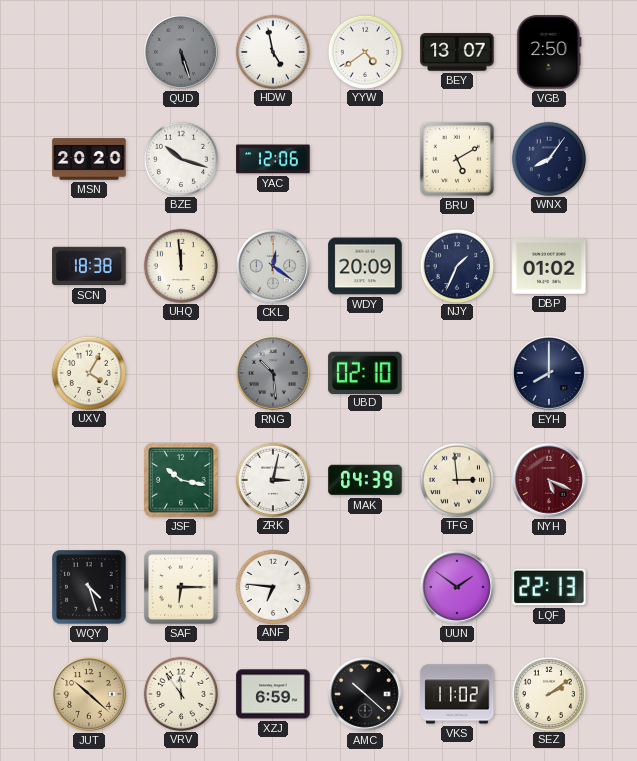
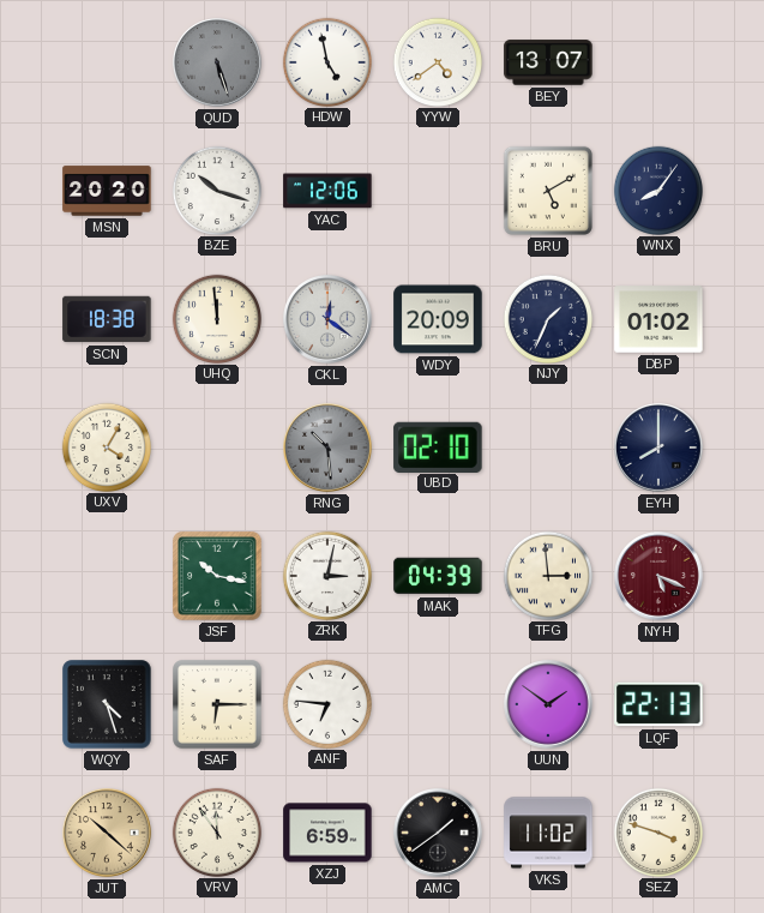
VGB: 2:50 -> none
AMC: 10:22 -> 1:39
SEZ: 2:09 -> 3:48
